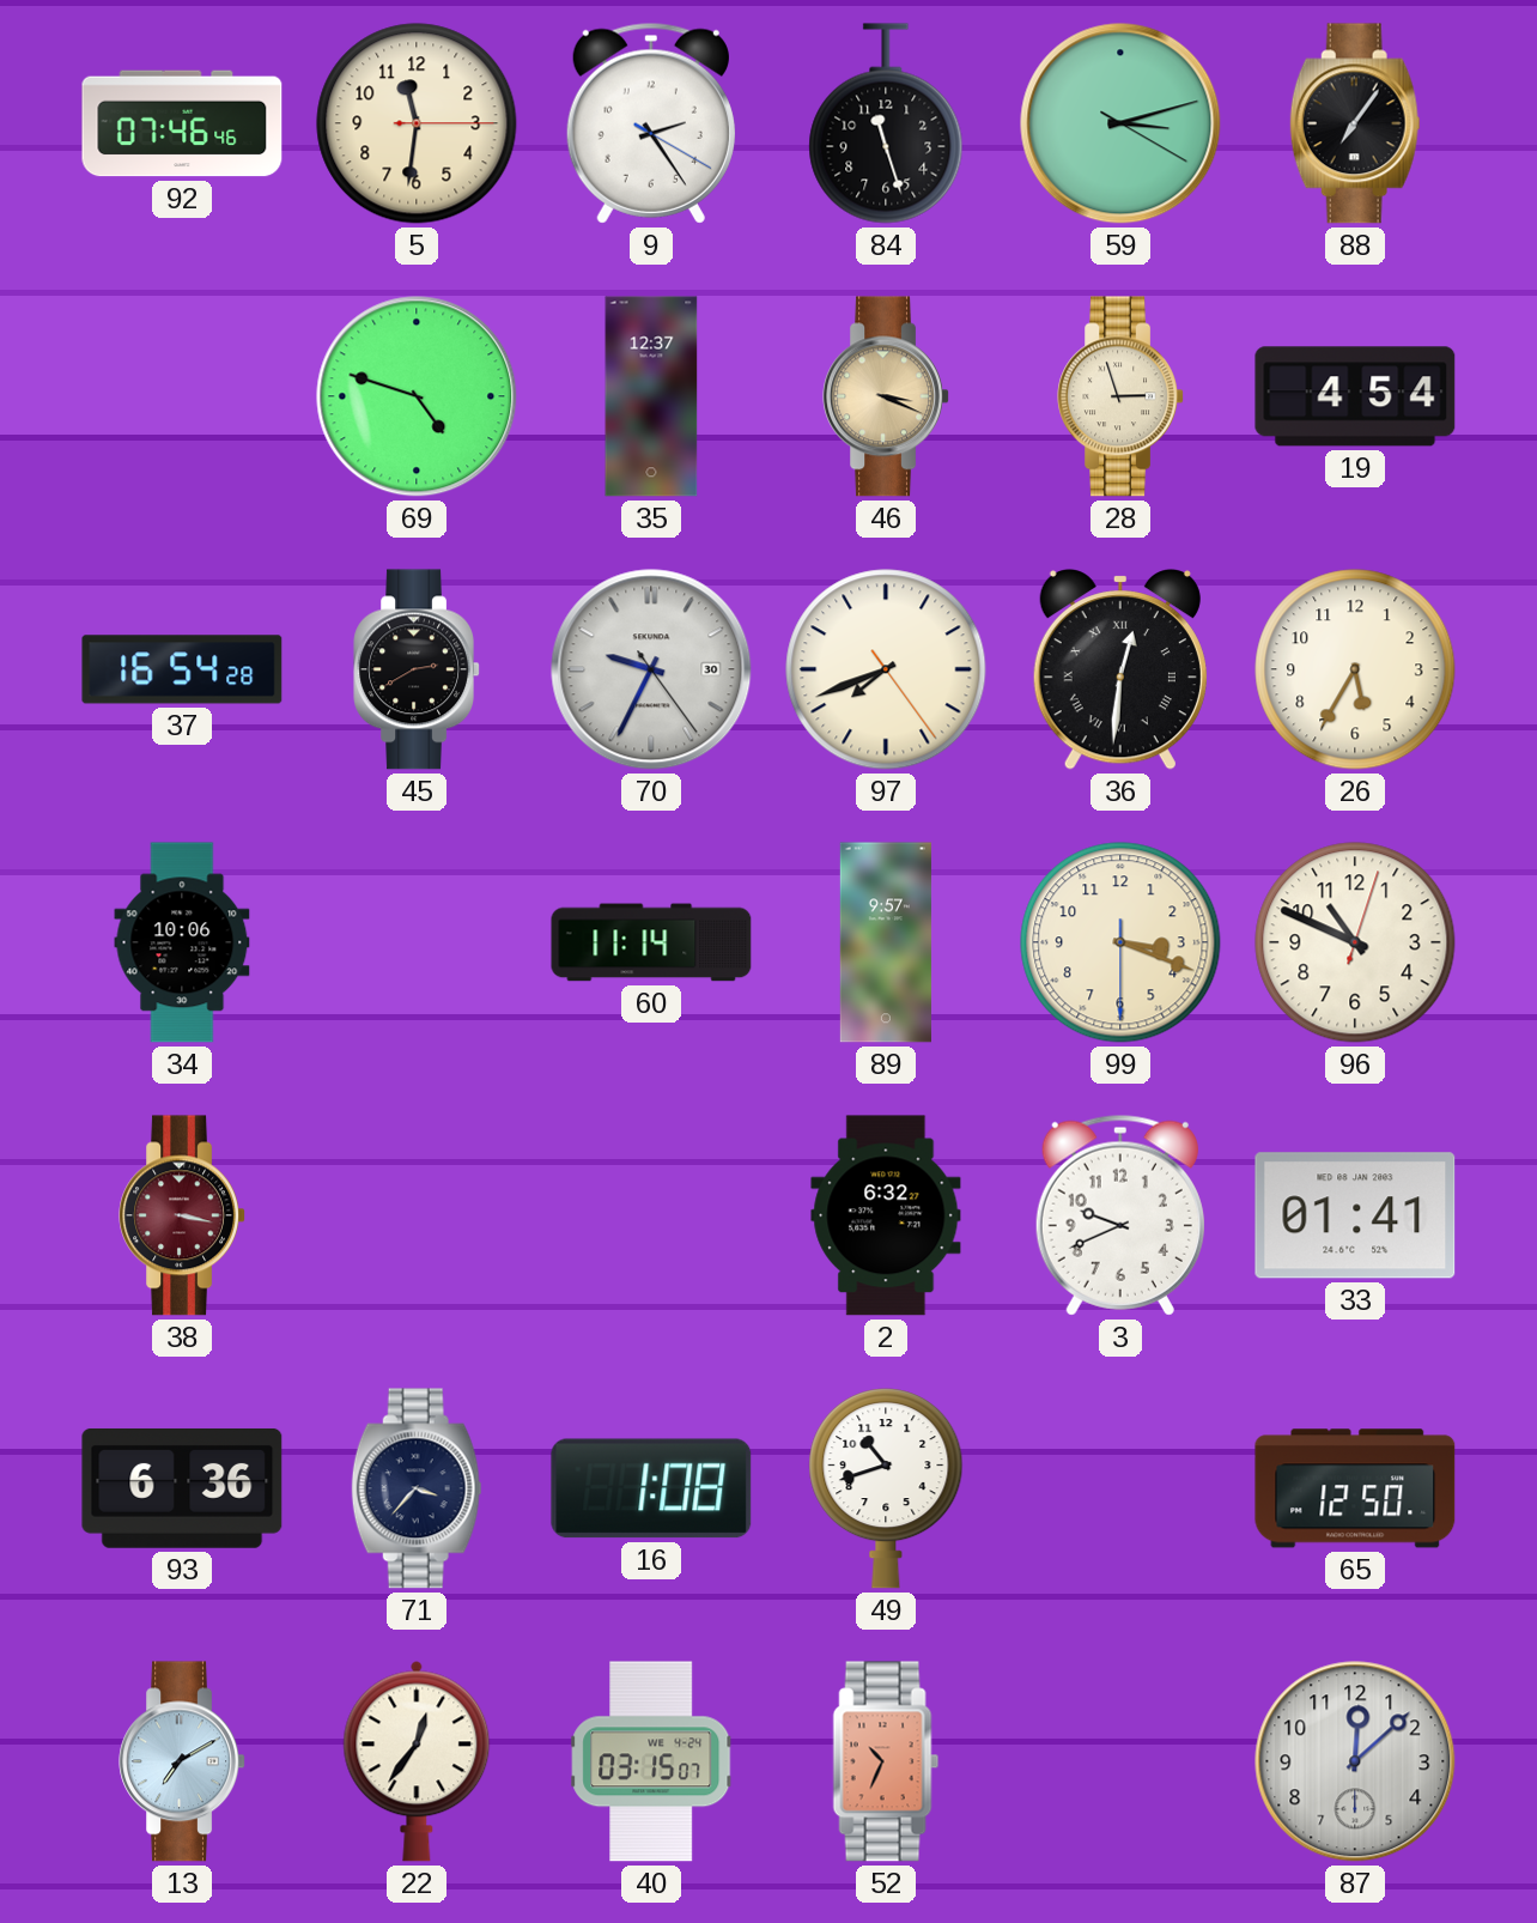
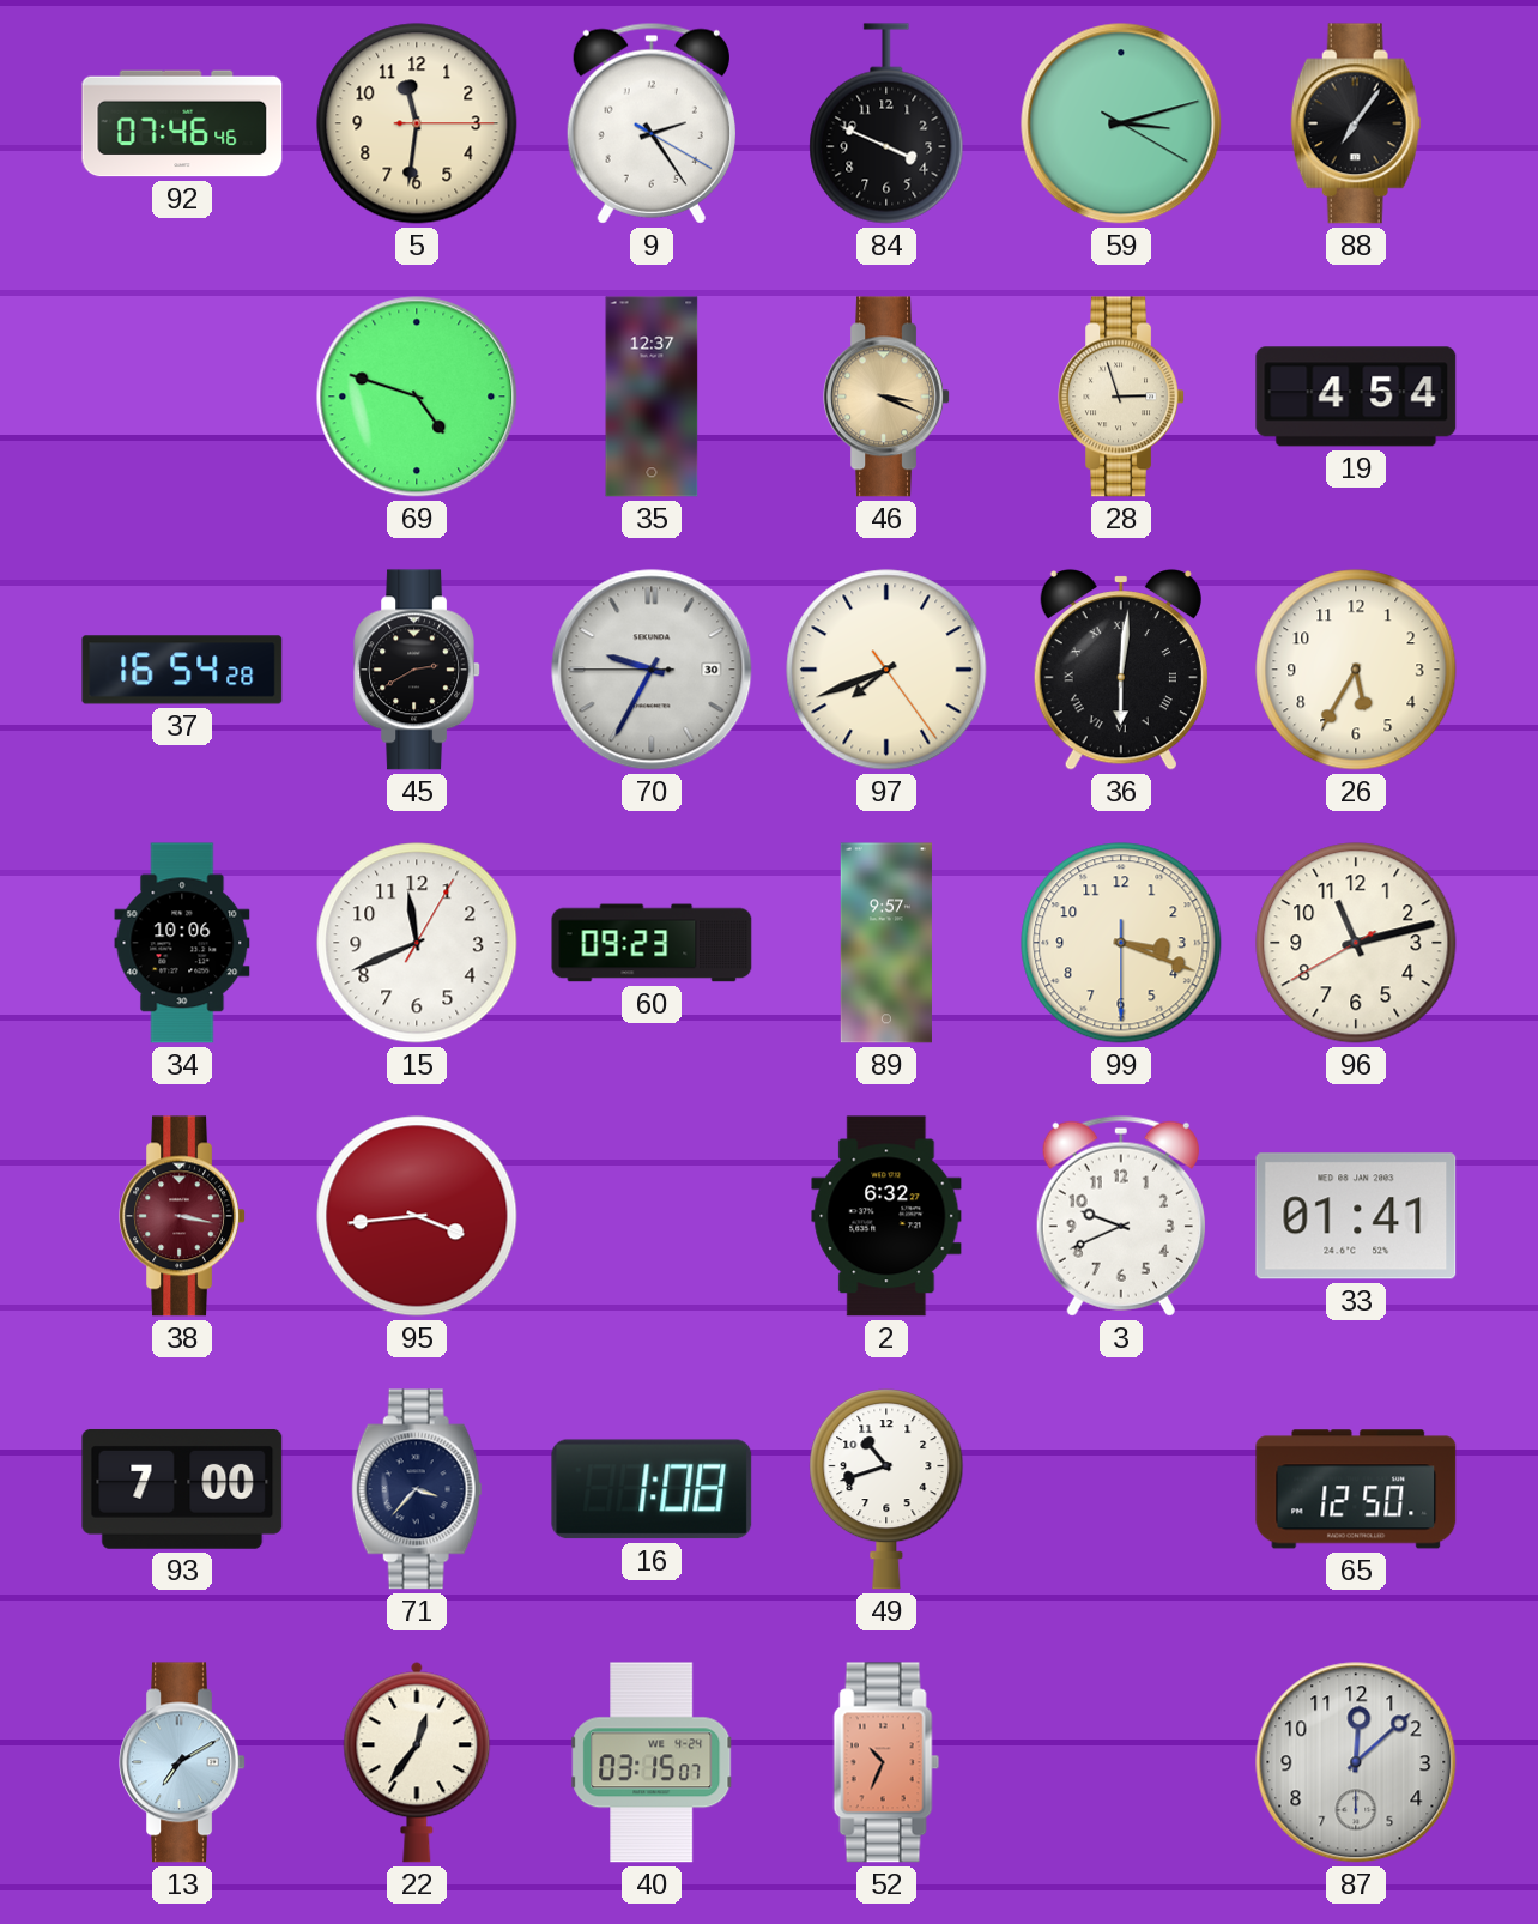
84: 11:27 -> 3:49
70: 9:34:24 -> 9:34:45
36: 12:31 -> 6:01
15: none -> 11:41
60: 11:14 -> 09:23
96: 10:49 -> 11:12
95: none -> 3:44
93: 6:36 -> 7:00
